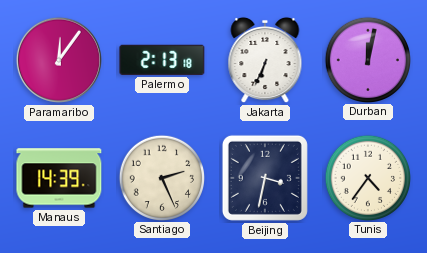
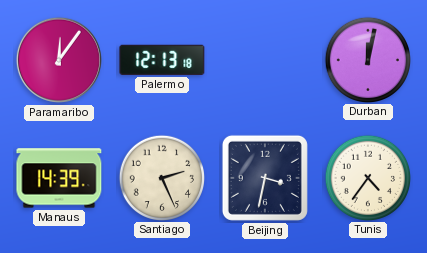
Palermo: 2:13 -> 12:13
Jakarta: 6:34 -> none
